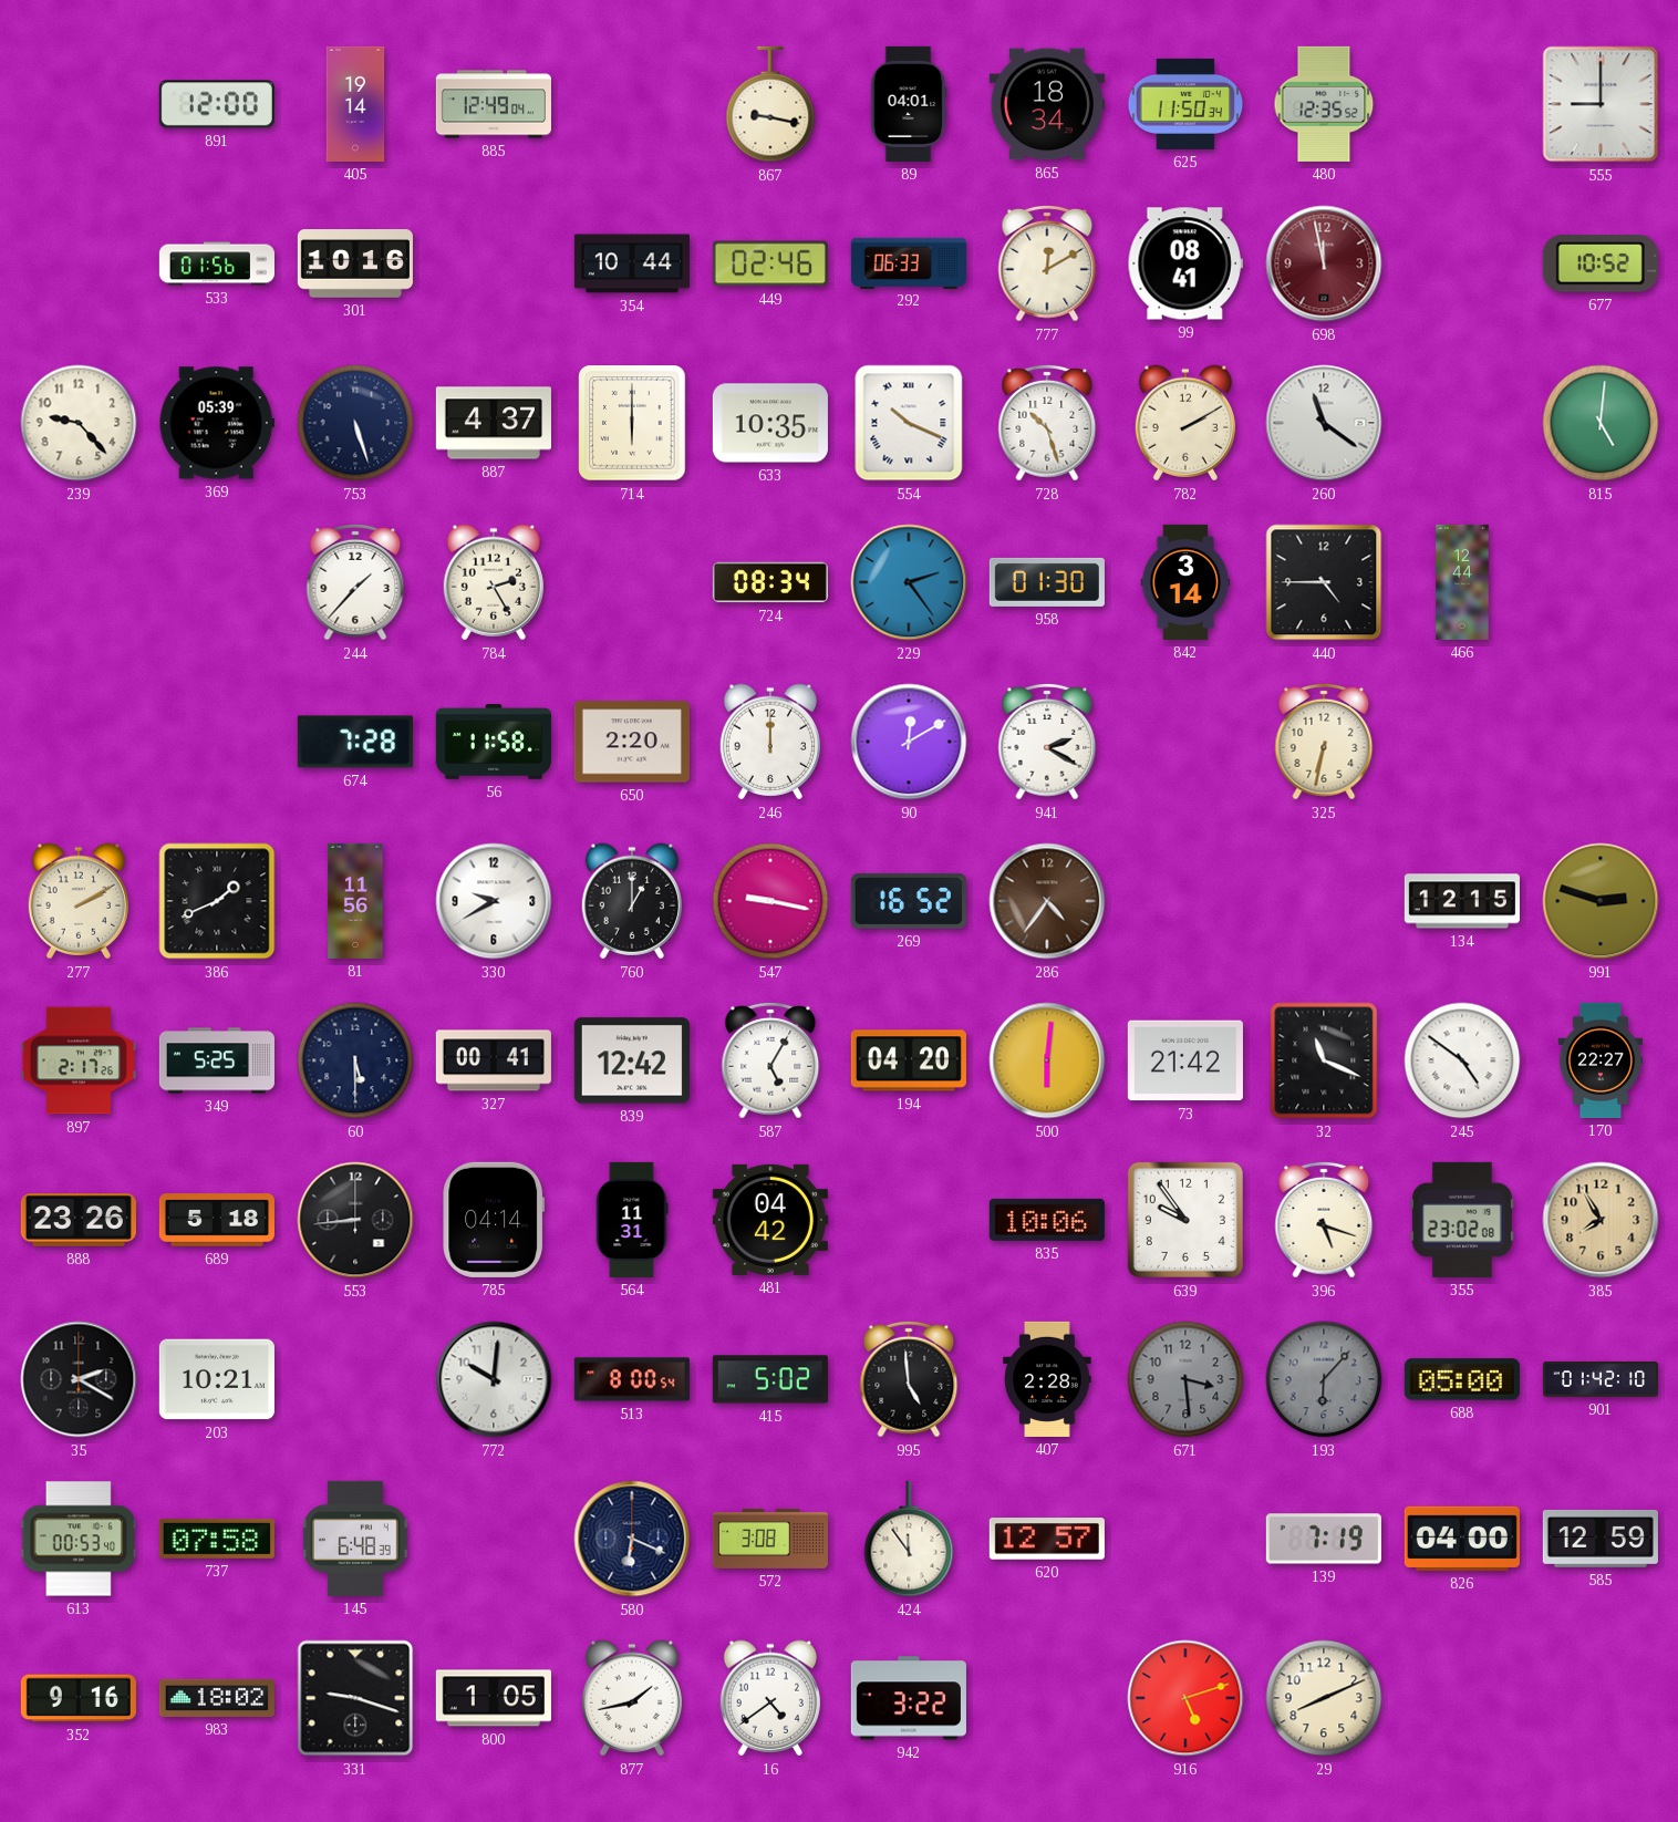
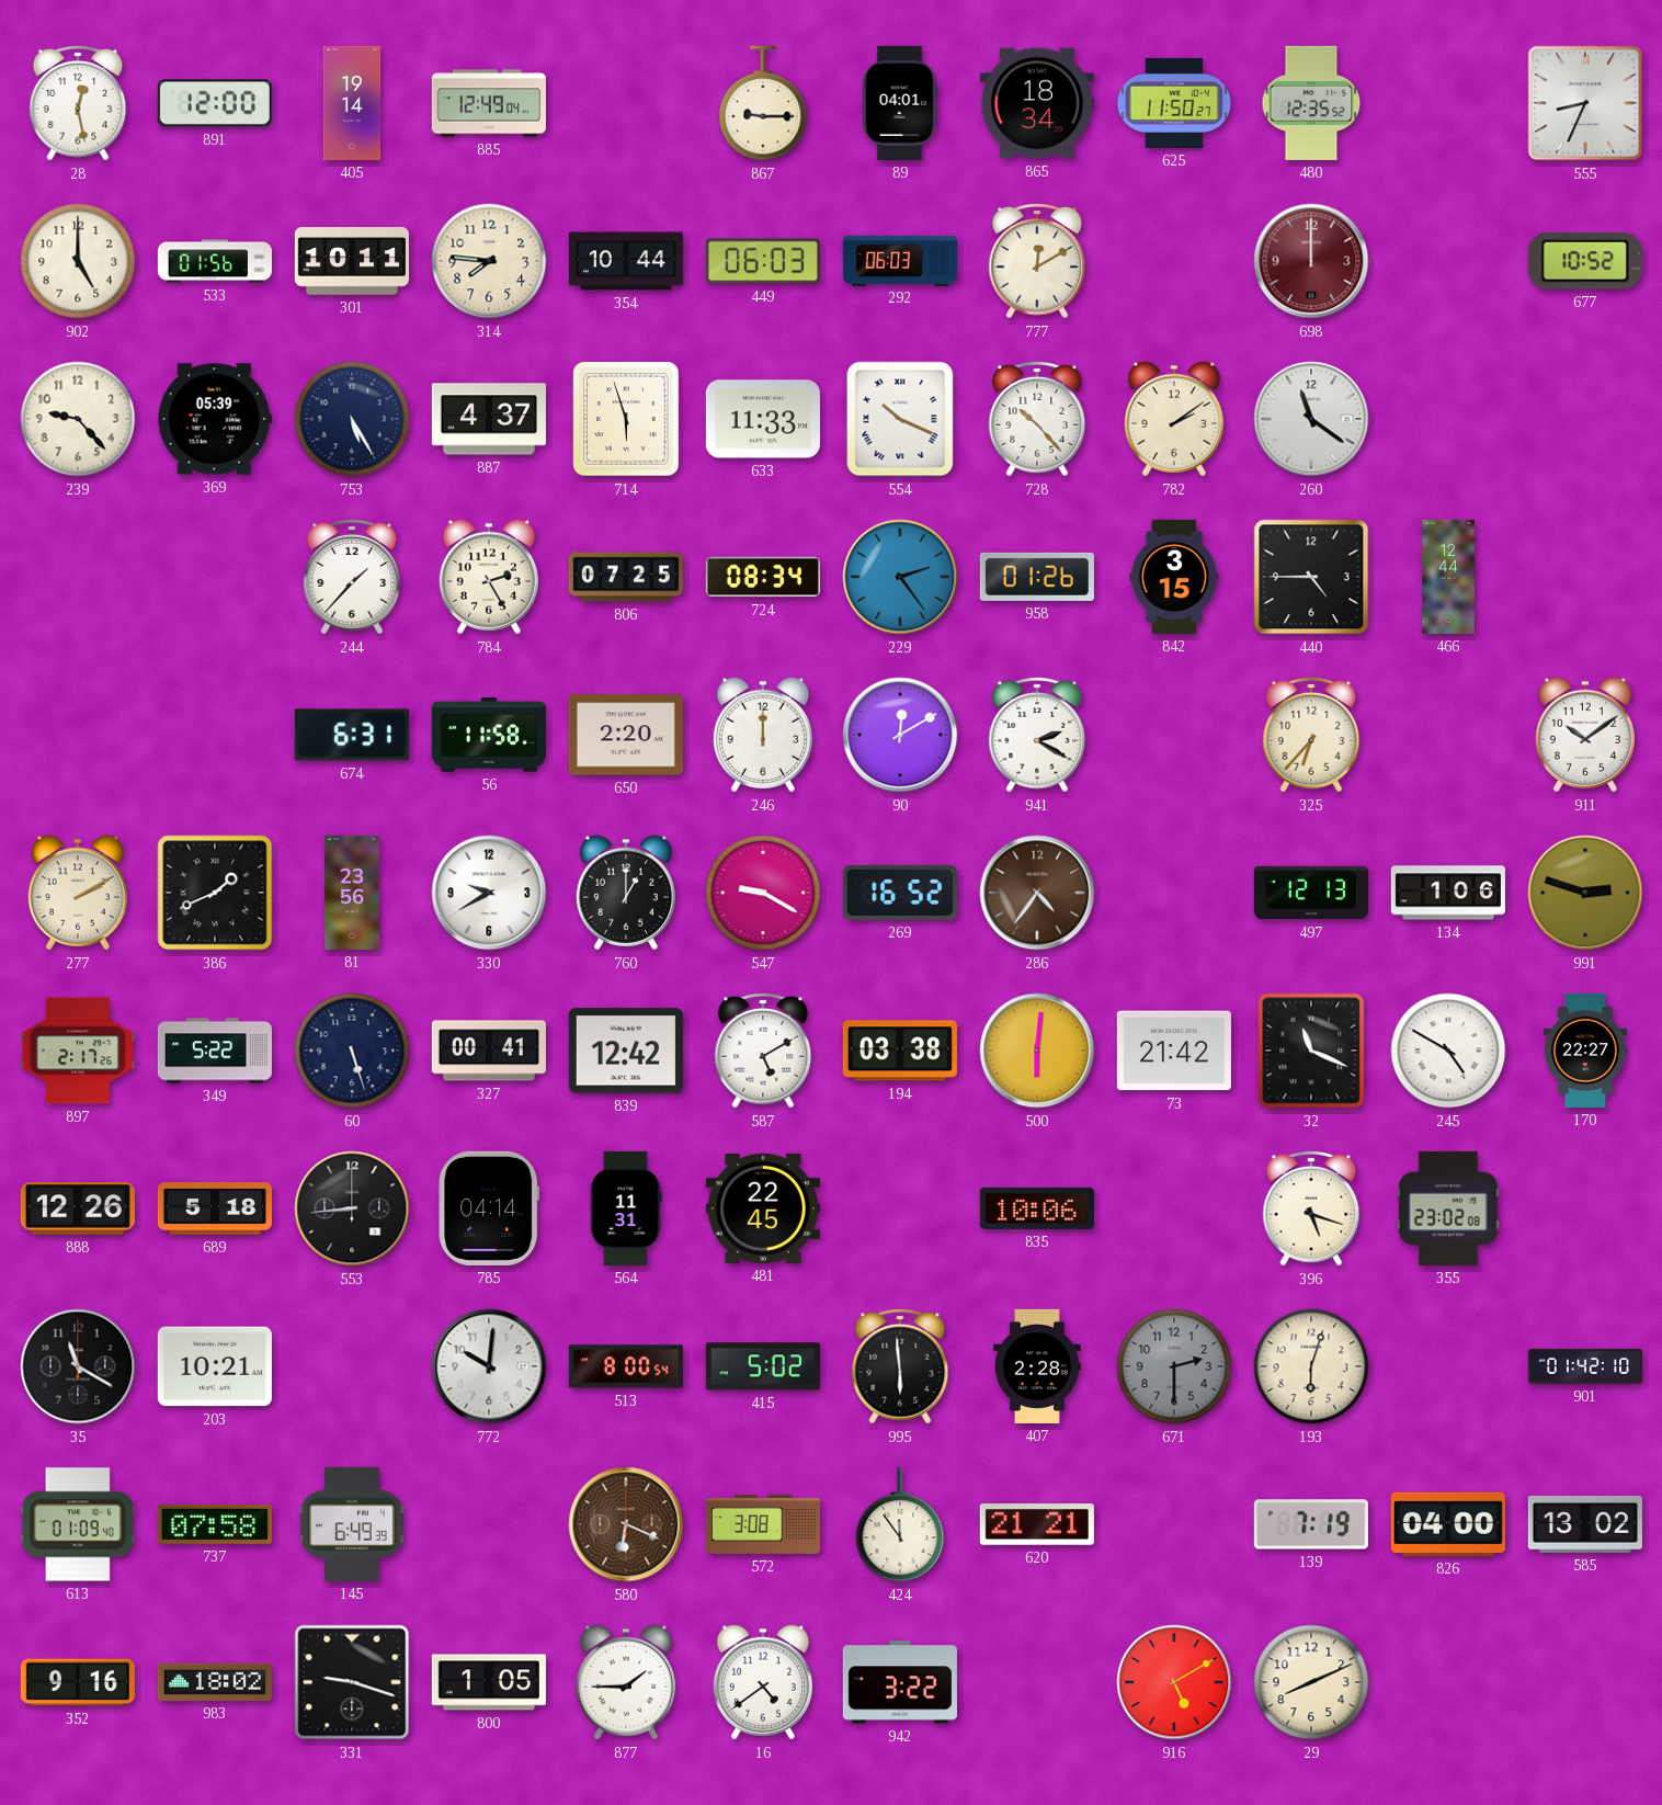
28: none -> 12:28
867: 9:17 -> 9:15
625: 11:50:34 -> 11:50:27
555: 9:00 -> 8:34
902: none -> 5:00
301: 10:16 -> 10:11
314: none -> 7:46
449: 02:46 -> 06:03
292: 06:33 -> 06:03
99: 08:41 -> none
698: 11:58 -> 12:00
753: 5:27 -> 5:25
714: 6:00 -> 5:57
633: 10:35 -> 11:33
728: 10:27 -> 10:23
782: 2:10 -> 2:09
815: 5:01 -> none
806: none -> 07:25
958: 01:30 -> 01:26
842: 3:14 -> 3:15
674: 7:28 -> 6:31
325: 6:32 -> 6:37
911: none -> 10:09
81: 11:56 -> 23:56
547: 9:17 -> 9:20
497: none -> 12:13
134: 12:15 -> 1:06
349: 5:25 -> 5:22
60: 5:30 -> 5:27
587: 5:05 -> 5:10
194: 04:20 -> 03:38
245: 4:51 -> 4:50
888: 23:26 -> 12:26
481: 04:42 -> 22:45
639: 9:54 -> none
385: 7:55 -> none
35: 2:20 -> 11:20
995: 4:59 -> 5:59
671: 3:29 -> 2:30
193: 6:07 -> 6:03
193 dial: grey -> cream
688: 05:00 -> none
613: 00:53 -> 01:09
145: 6:48 -> 6:49
580 dial: navy -> brown
620: 12:57 -> 21:21
585: 12:59 -> 13:02
877: 1:43 -> 1:45
916: 5:12 -> 5:10
